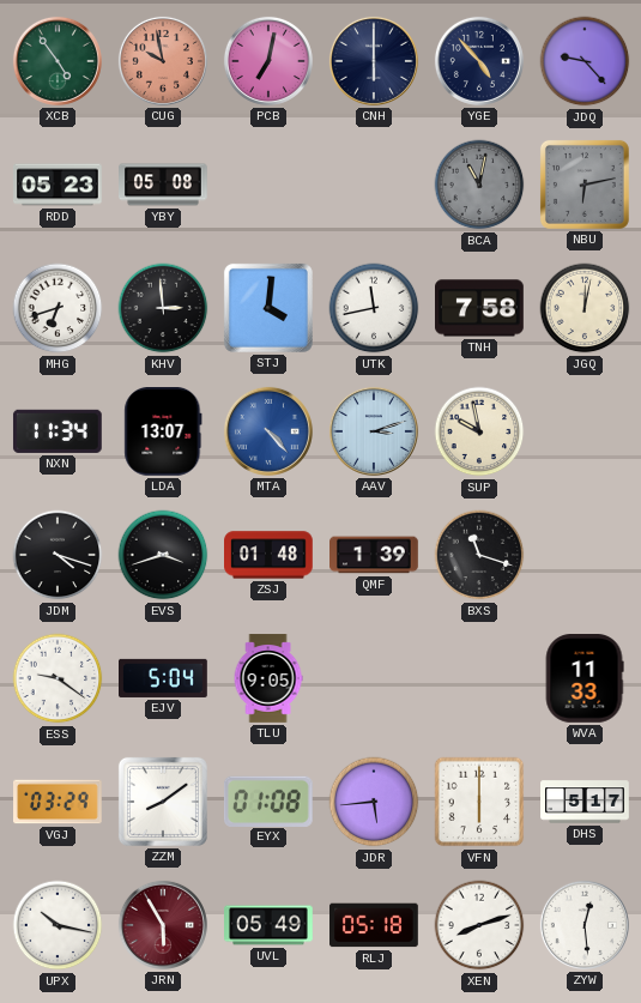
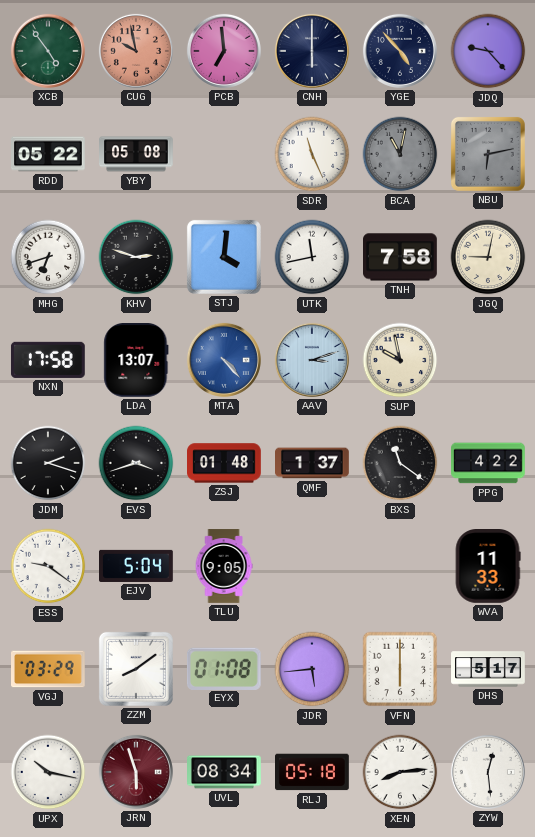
PCB: 7:02 -> 6:59
RDD: 05:23 -> 05:22
SDR: none -> 11:26
KHV: 2:59 -> 2:48
JGQ: 12:02 -> 9:02
NXN: 11:34 -> 17:58
JDM: 4:18 -> 2:18
QMF: 1:39 -> 1:37
BXS: 11:18 -> 11:21
PPG: none -> 4:22
JRN: 5:55 -> 5:57
UVL: 05:49 -> 08:34
XEN: 8:12 -> 8:14
